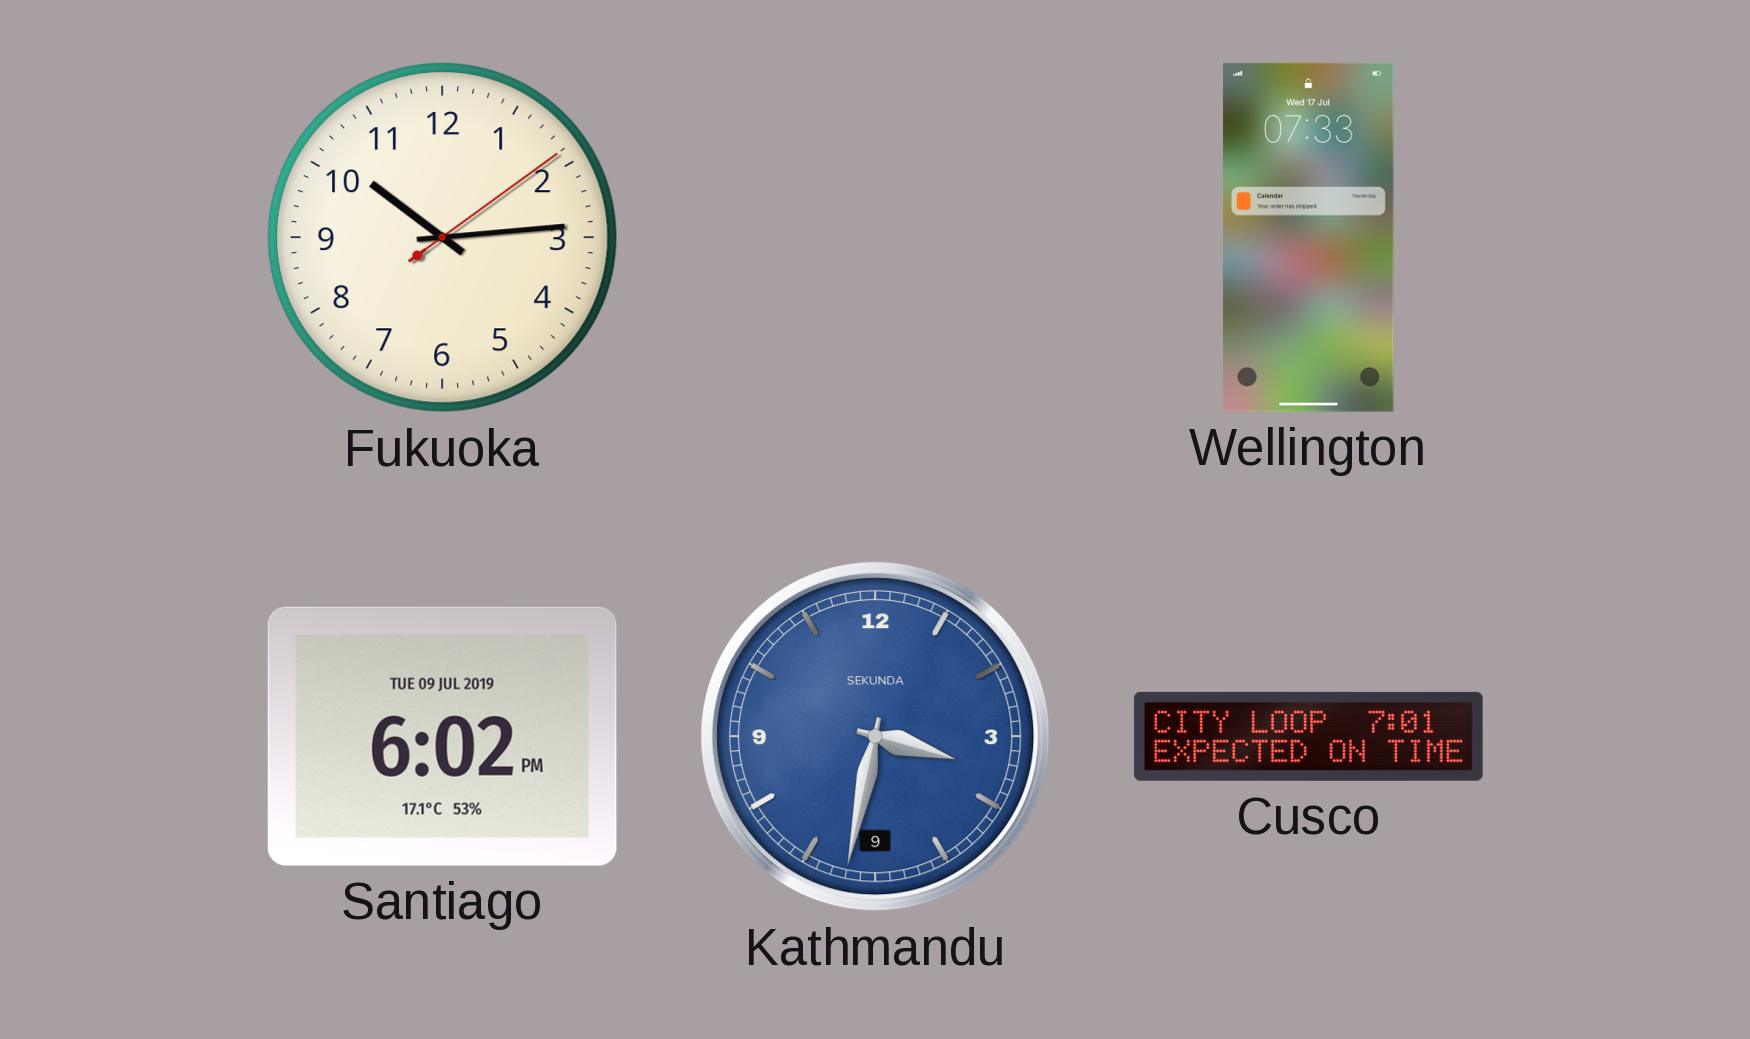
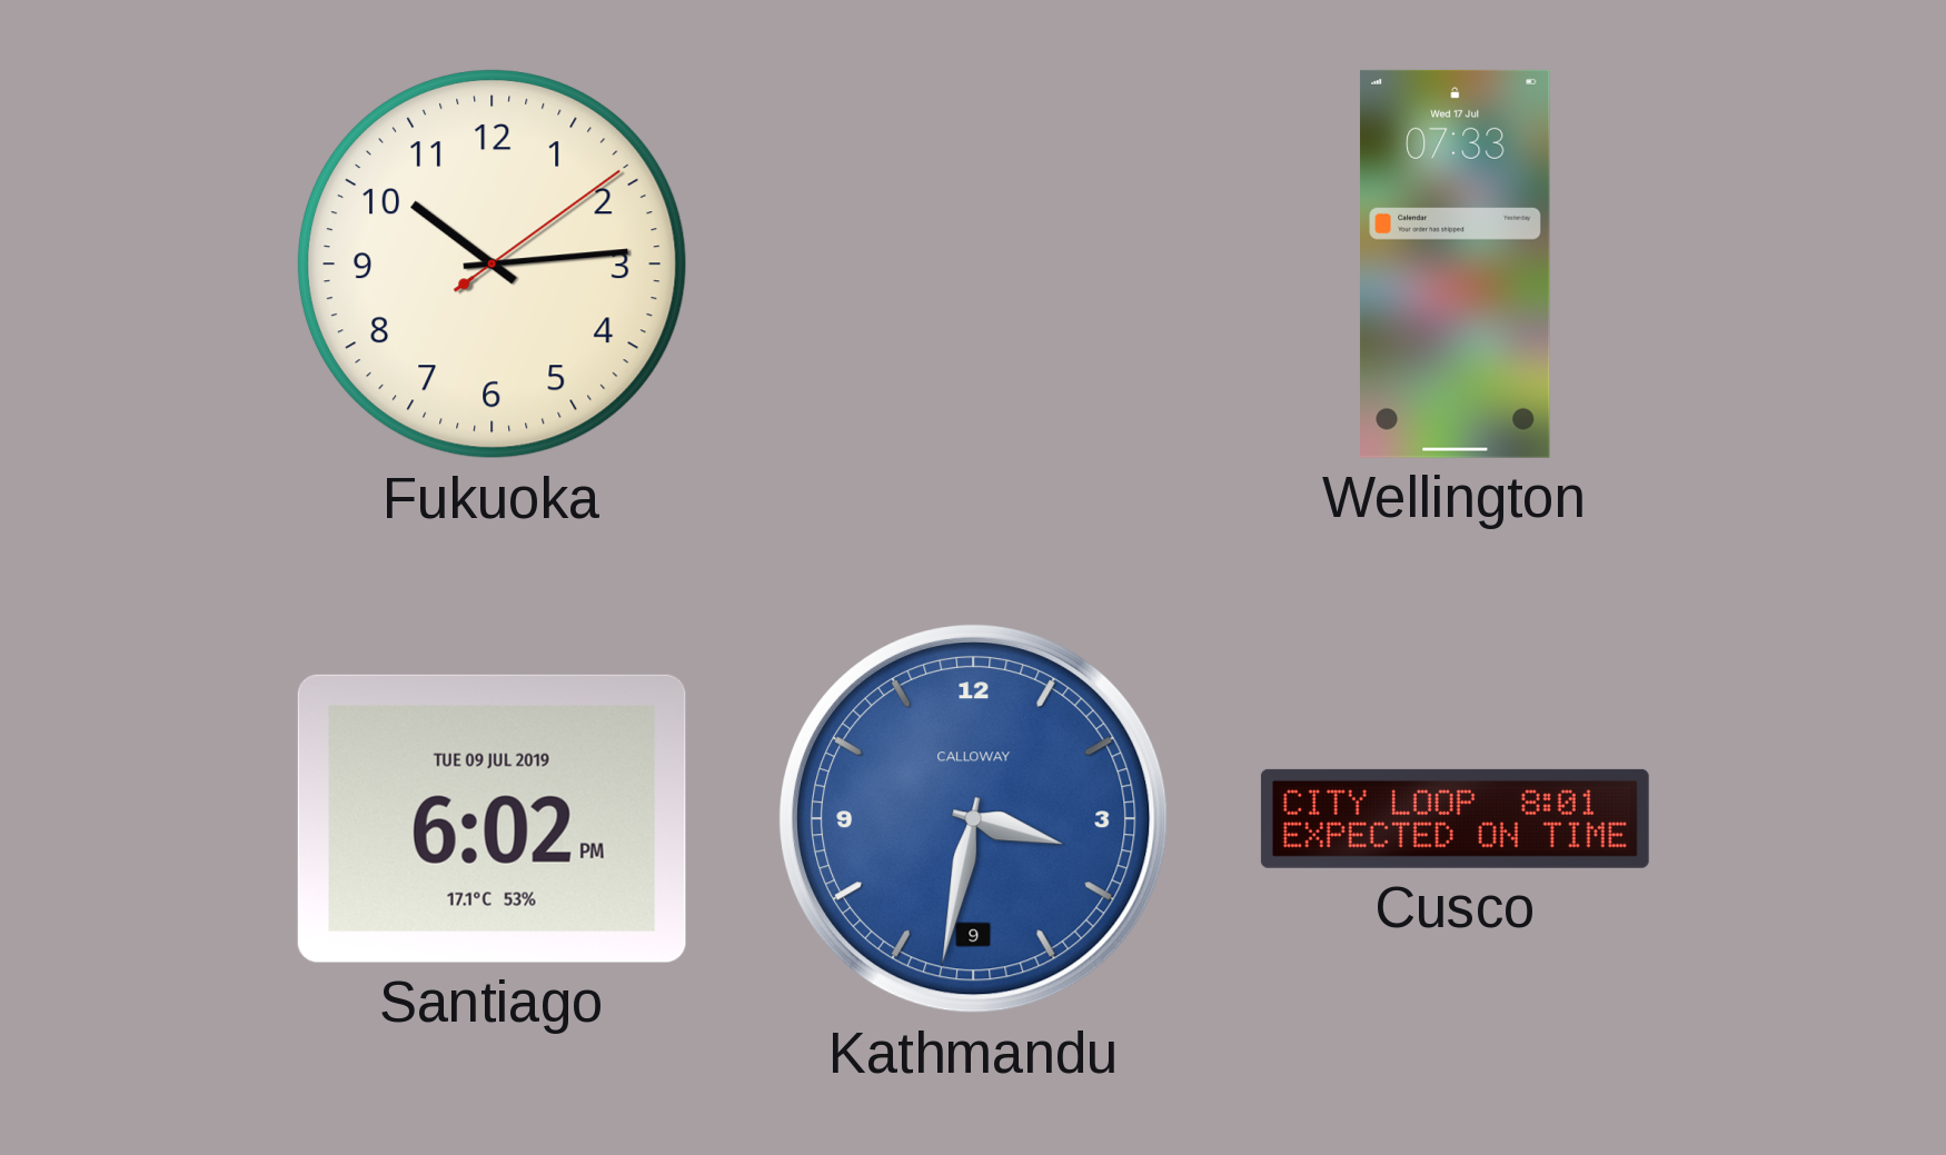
Kathmandu brand: SEKUNDA -> CALLOWAY
Cusco: 7:01 -> 8:01
